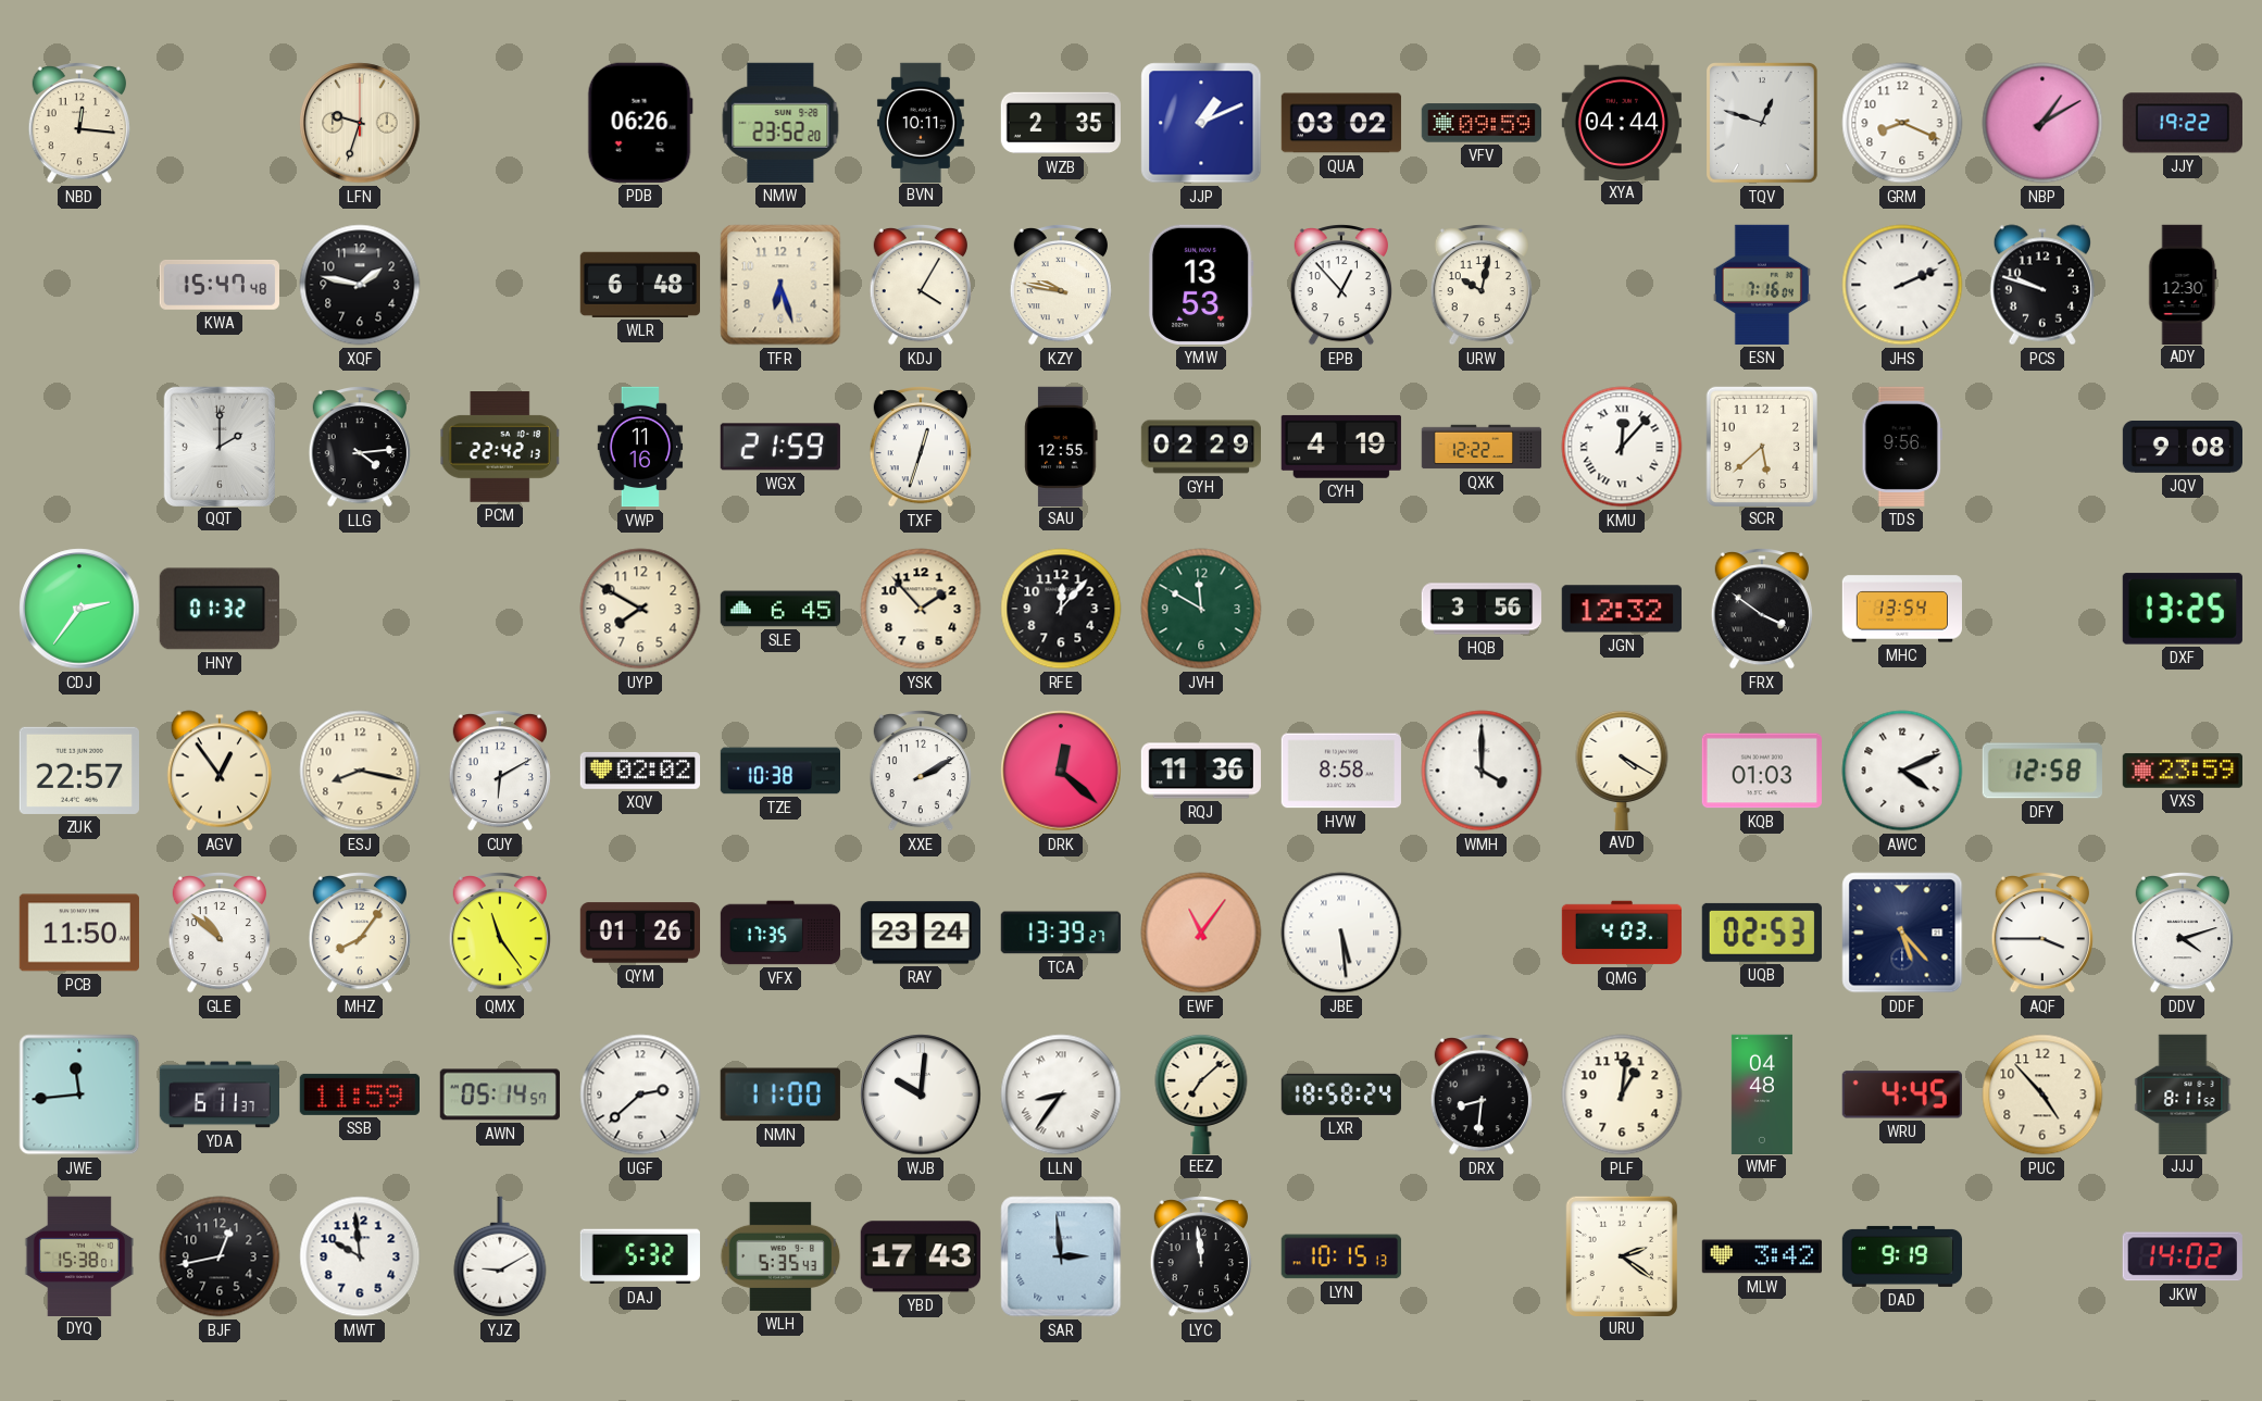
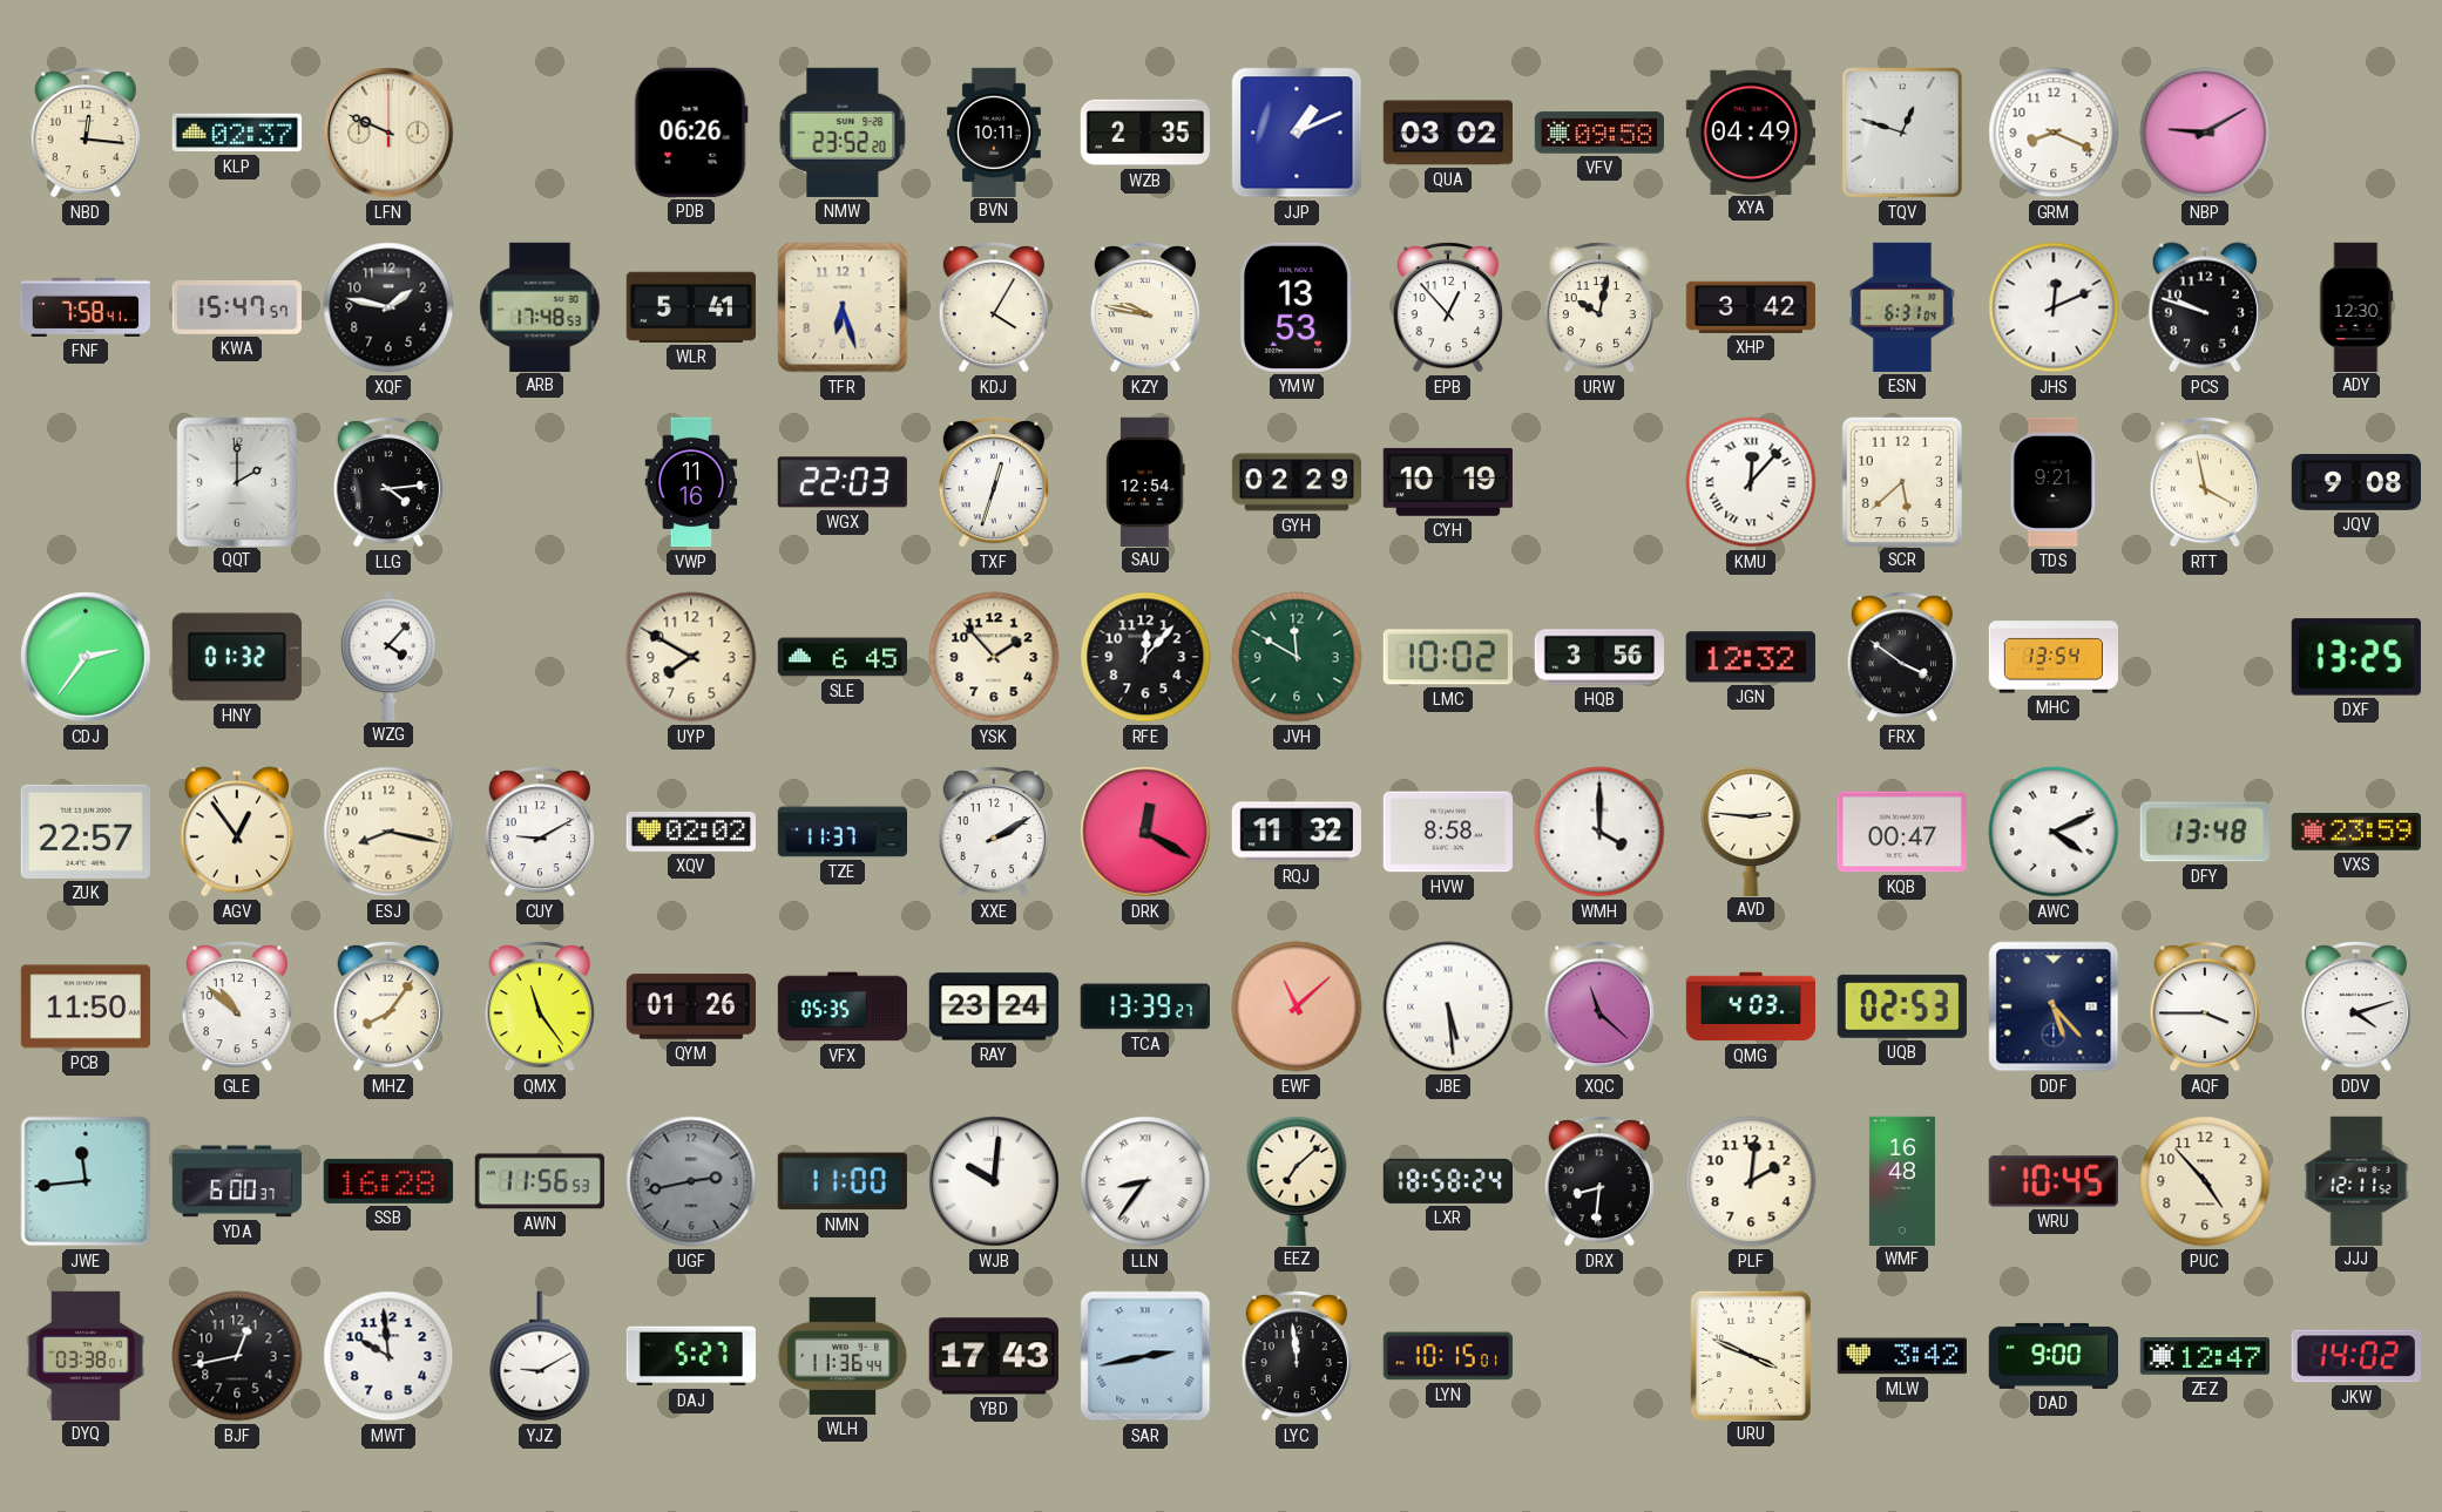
KLP: none -> 02:37
LFN: 9:33 -> 9:49
VFV: 09:59 -> 09:58
XYA: 04:44 -> 04:49
NBP: 1:10 -> 9:10
JJY: 19:22 -> none
FNF: none -> 7:58
KWA: 15:47:48 -> 15:47:57
ARB: none -> 17:48
WLR: 6:48 -> 5:41
XHP: none -> 3:42
ESN: 7:16 -> 6:31
JHS: 2:11 -> 12:11
PCM: 22:42 -> none
WGX: 21:59 -> 22:03
SAU: 12:55 -> 12:54
CYH: 4:19 -> 10:19
QXK: 12:22 -> none
TDS: 9:56 -> 9:21
RTT: none -> 3:58
WZG: none -> 4:07
LMC: none -> 10:02
CUY: 6:10 -> 9:10
TZE: 10:38 -> 11:37
DRK: 12:22 -> 12:20
RQJ: 11:36 -> 11:32
AVD: 4:20 -> 2:46
KQB: 01:03 -> 00:47
DFY: 12:58 -> 13:48
VFX: 17:35 -> 05:35
EWF: 11:06 -> 11:08
XQC: none -> 11:22
YDA: 6:11 -> 6:00
SSB: 11:59 -> 16:28
AWN: 05:14 -> 11:56
UGF: 2:38 -> 2:43
UGF dial: white -> grey
PLF: 1:01 -> 2:01
WMF: 04:48 -> 16:48
WRU: 4:45 -> 10:45
JJJ: 8:11 -> 12:11
DYQ: 15:38 -> 03:38
DAJ: 5:32 -> 5:27
WLH: 5:35 -> 11:36
SAR: 2:59 -> 2:43
LYN: 10:15:13 -> 10:15:01
URU: 2:21 -> 3:49
DAD: 9:19 -> 9:00
ZEZ: none -> 12:47
